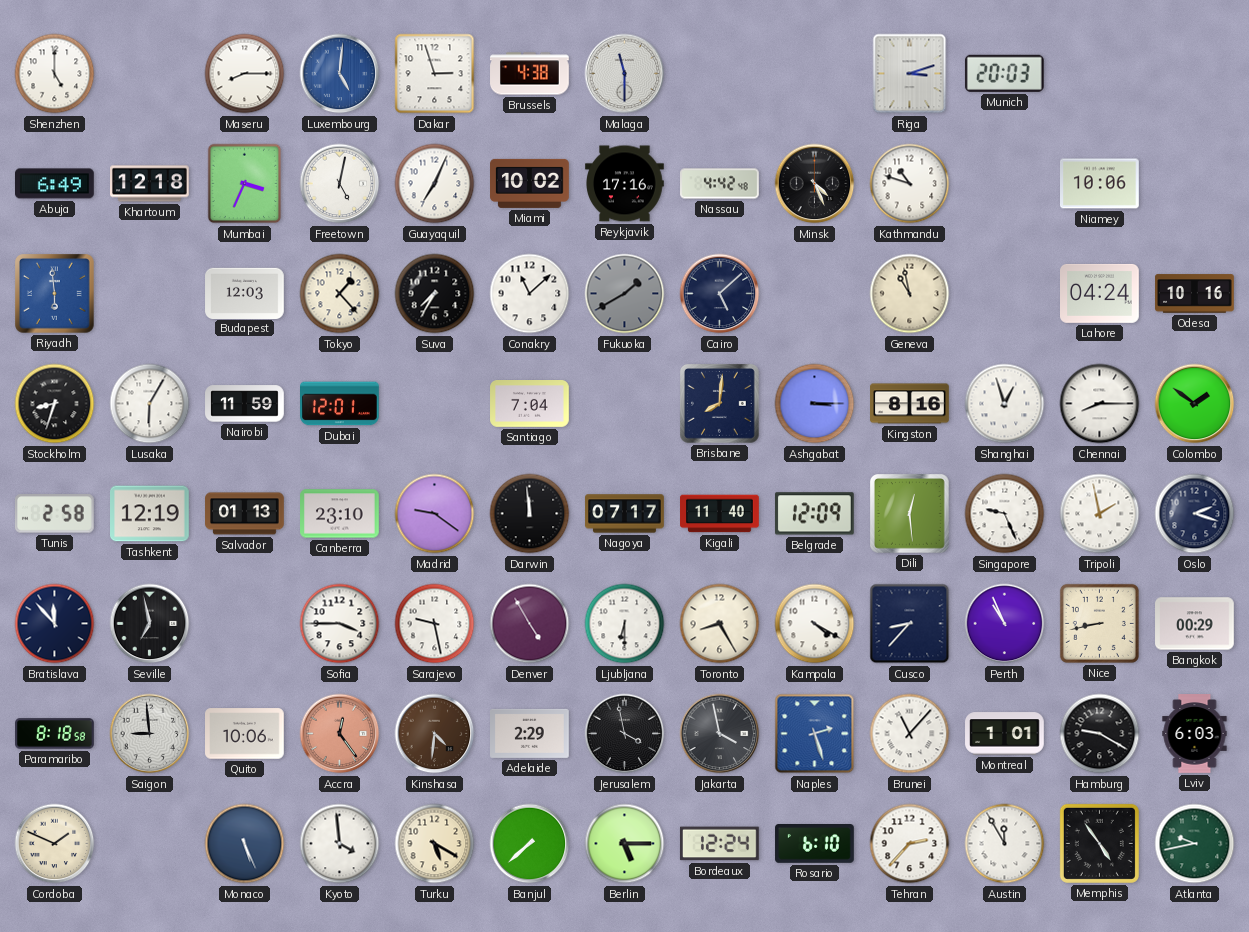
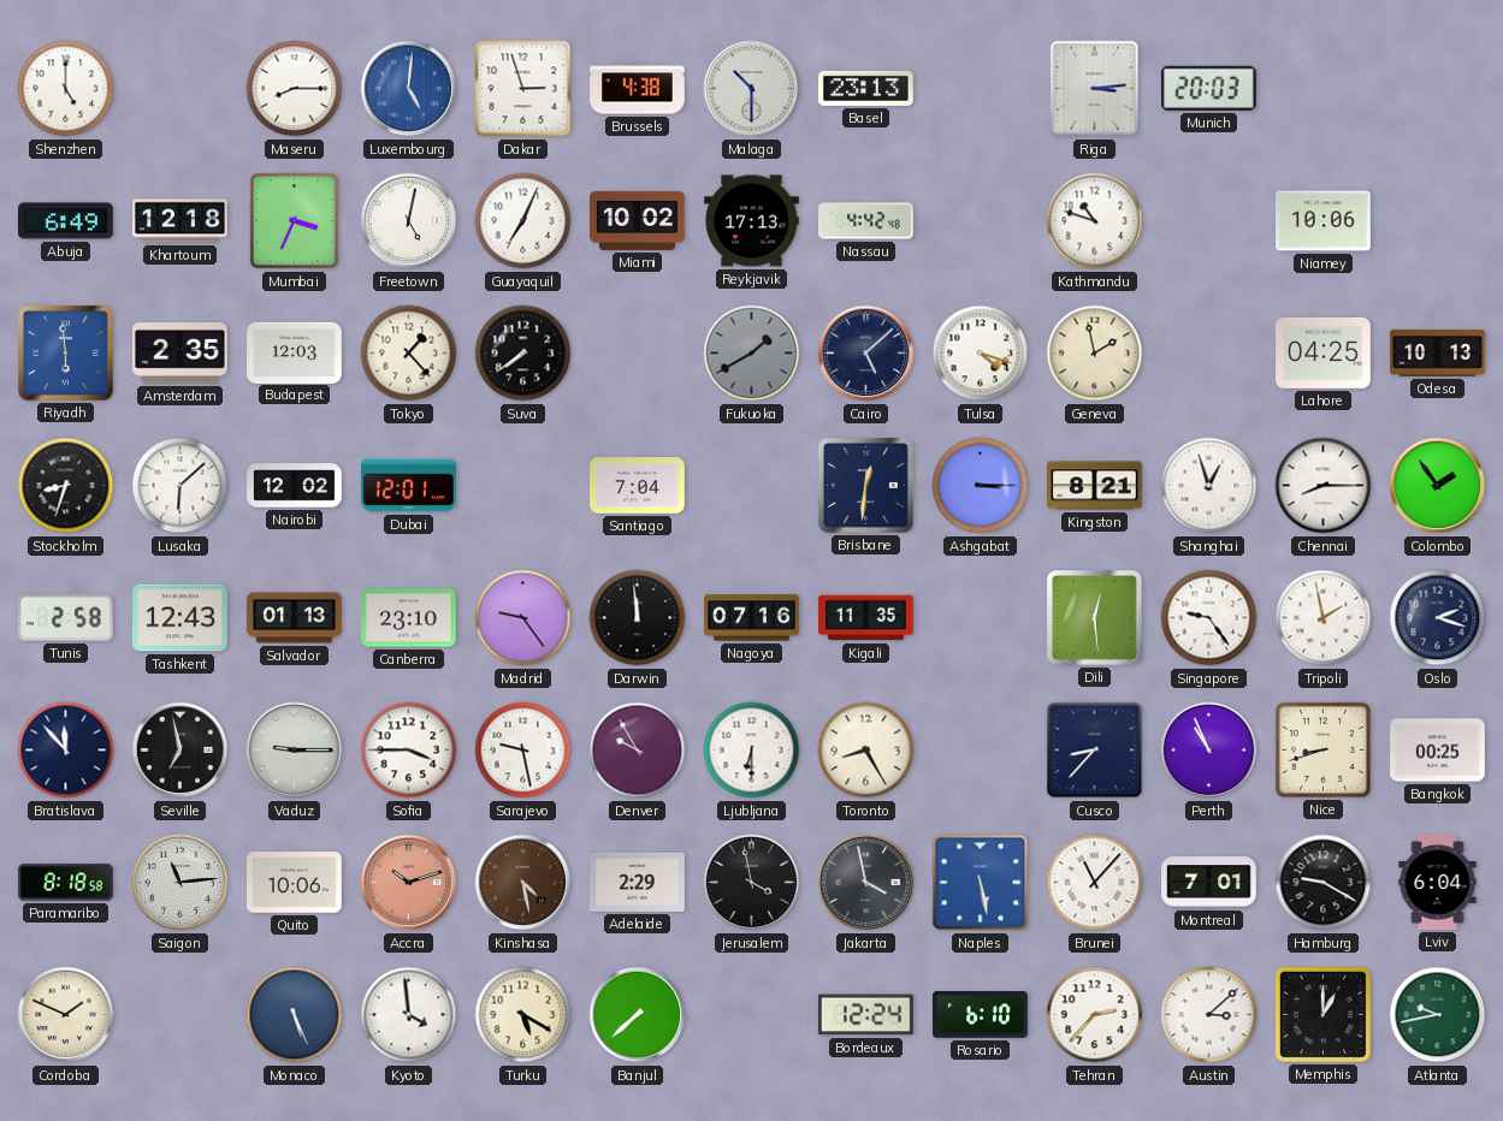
Malaga: 11:30 -> 10:30
Basel: none -> 23:13
Riga: 3:12 -> 3:14
Reykjavik: 17:16 -> 17:13
Minsk: 4:26 -> none
Amsterdam: none -> 2:35
Suva: 7:35 -> 7:39
Conakry: 11:08 -> none
Tulsa: none -> 4:18
Geneva: 10:58 -> 1:58
Lahore: 04:24 -> 04:25
Odesa: 10:16 -> 10:13
Lusaka: 6:05 -> 6:08
Nairobi: 11:59 -> 12:02
Brisbane: 8:01 -> 12:31
Kingston: 8:16 -> 8:21
Colombo: 1:51 -> 1:54
Tashkent: 12:19 -> 12:43
Madrid: 9:21 -> 9:24
Nagoya: 07:17 -> 07:16
Kigali: 11:40 -> 11:35
Belgrade: 12:09 -> none
Singapore: 9:26 -> 9:24
Vaduz: none -> 9:15
Denver: 4:55 -> 9:55
Kampala: 4:20 -> none
Nice: 8:43 -> 8:42
Bangkok: 00:29 -> 00:25
Saigon: 8:59 -> 11:14
Accra: 12:24 -> 10:12
Kinshasa: 4:31 -> 4:28
Naples: 2:27 -> 5:28
Montreal: 1:01 -> 7:01
Lviv: 6:03 -> 6:04
Berlin: 5:15 -> none
Austin: 11:55 -> 3:08
Memphis: 4:54 -> 1:00
